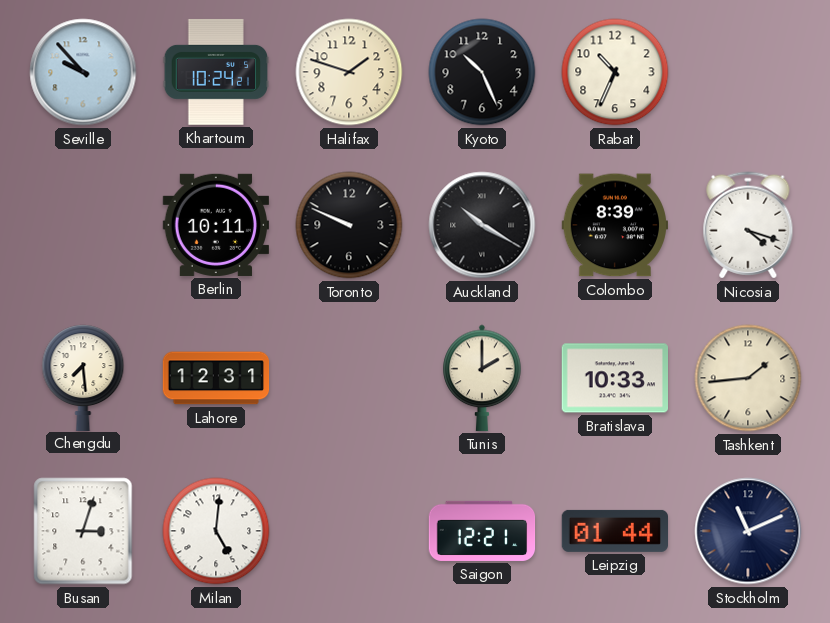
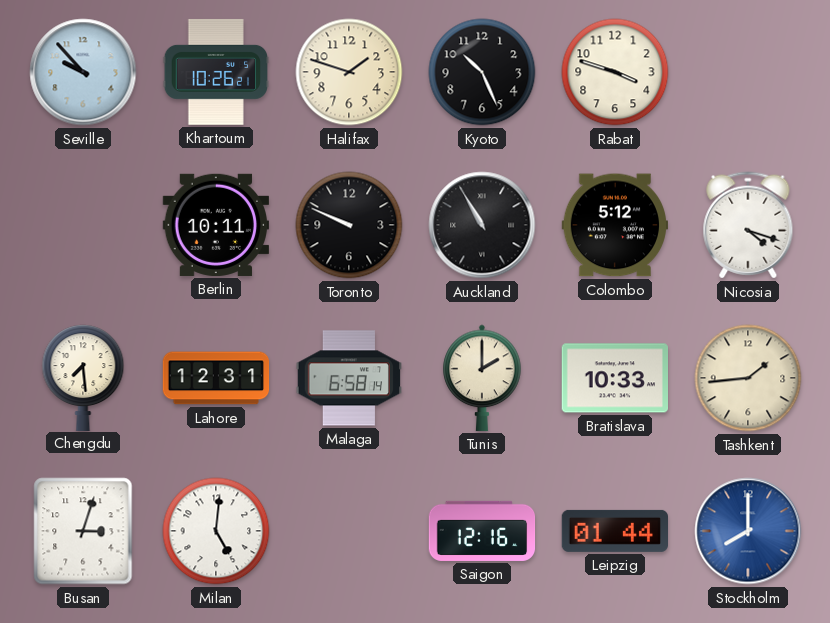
Khartoum: 10:24 -> 10:26
Rabat: 10:34 -> 3:48
Auckland: 10:20 -> 10:55
Colombo: 8:39 -> 5:12
Malaga: none -> 6:58
Saigon: 12:21 -> 12:16
Stockholm: 11:11 -> 8:00
Stockholm dial: navy -> blue
